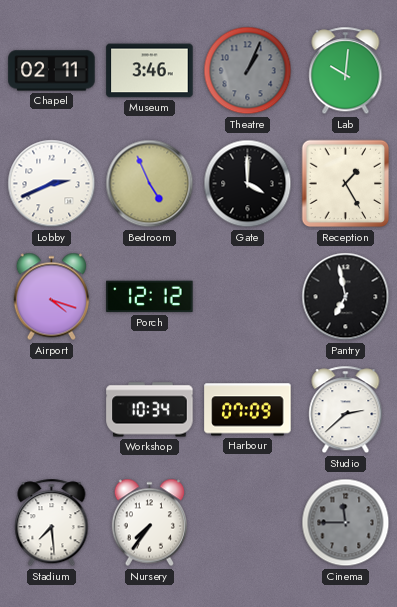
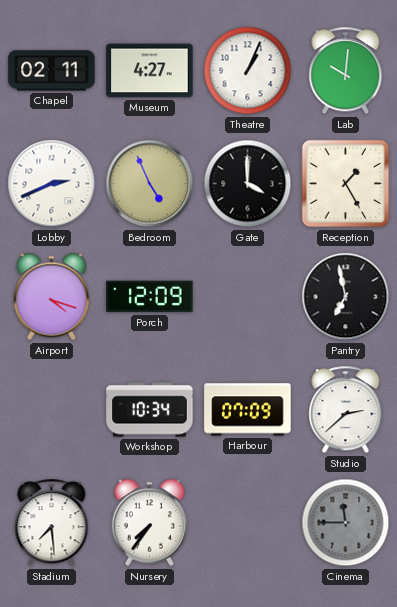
Museum: 3:46 -> 4:27
Theatre dial: grey -> white
Porch: 12:12 -> 12:09
